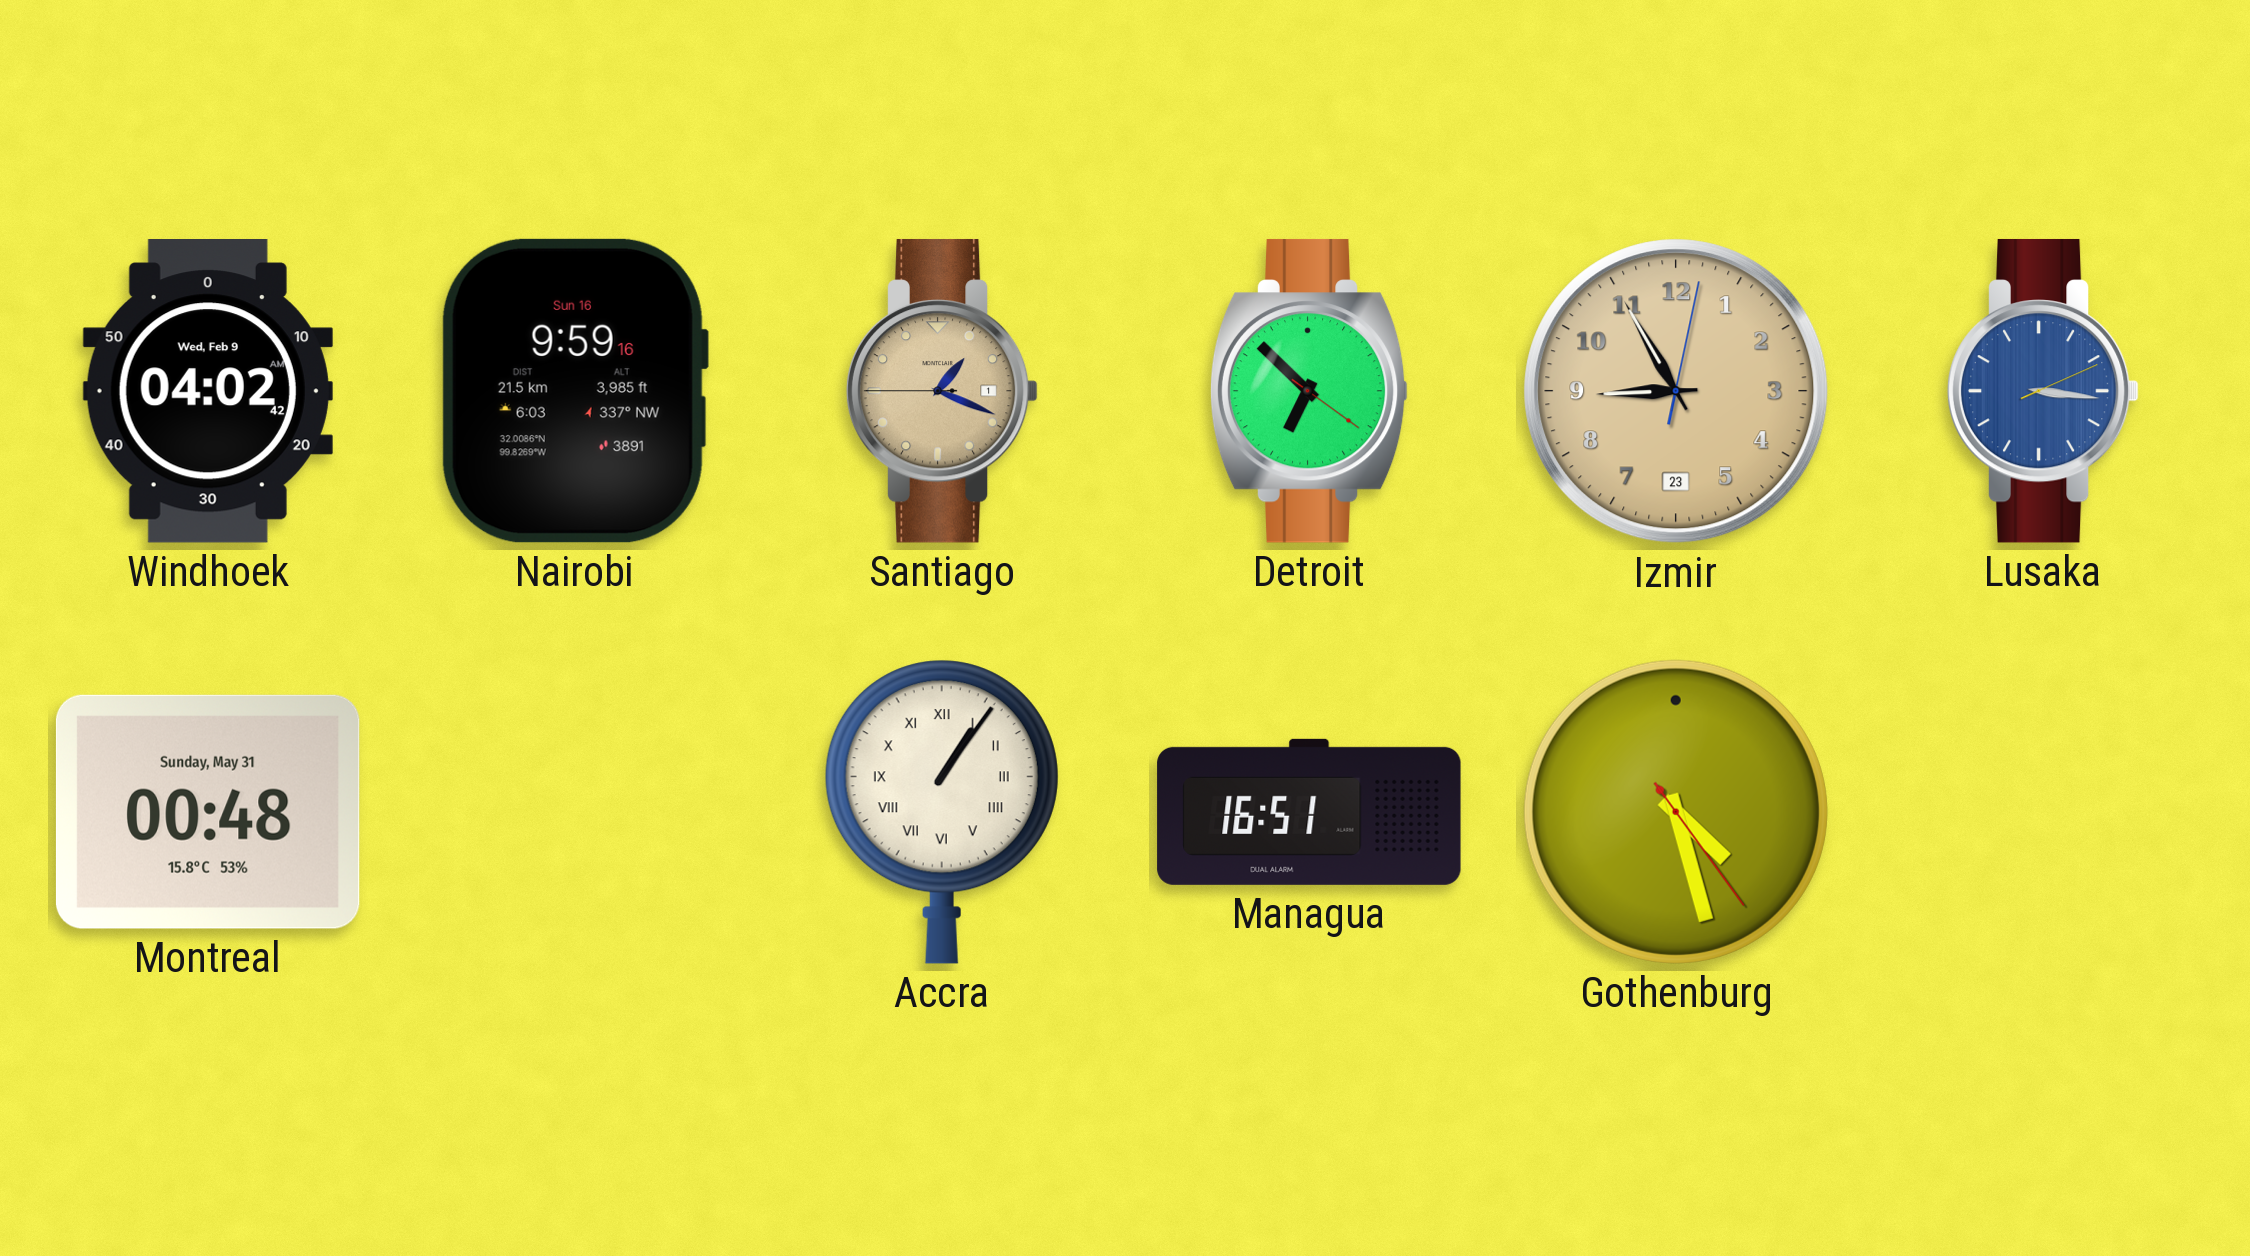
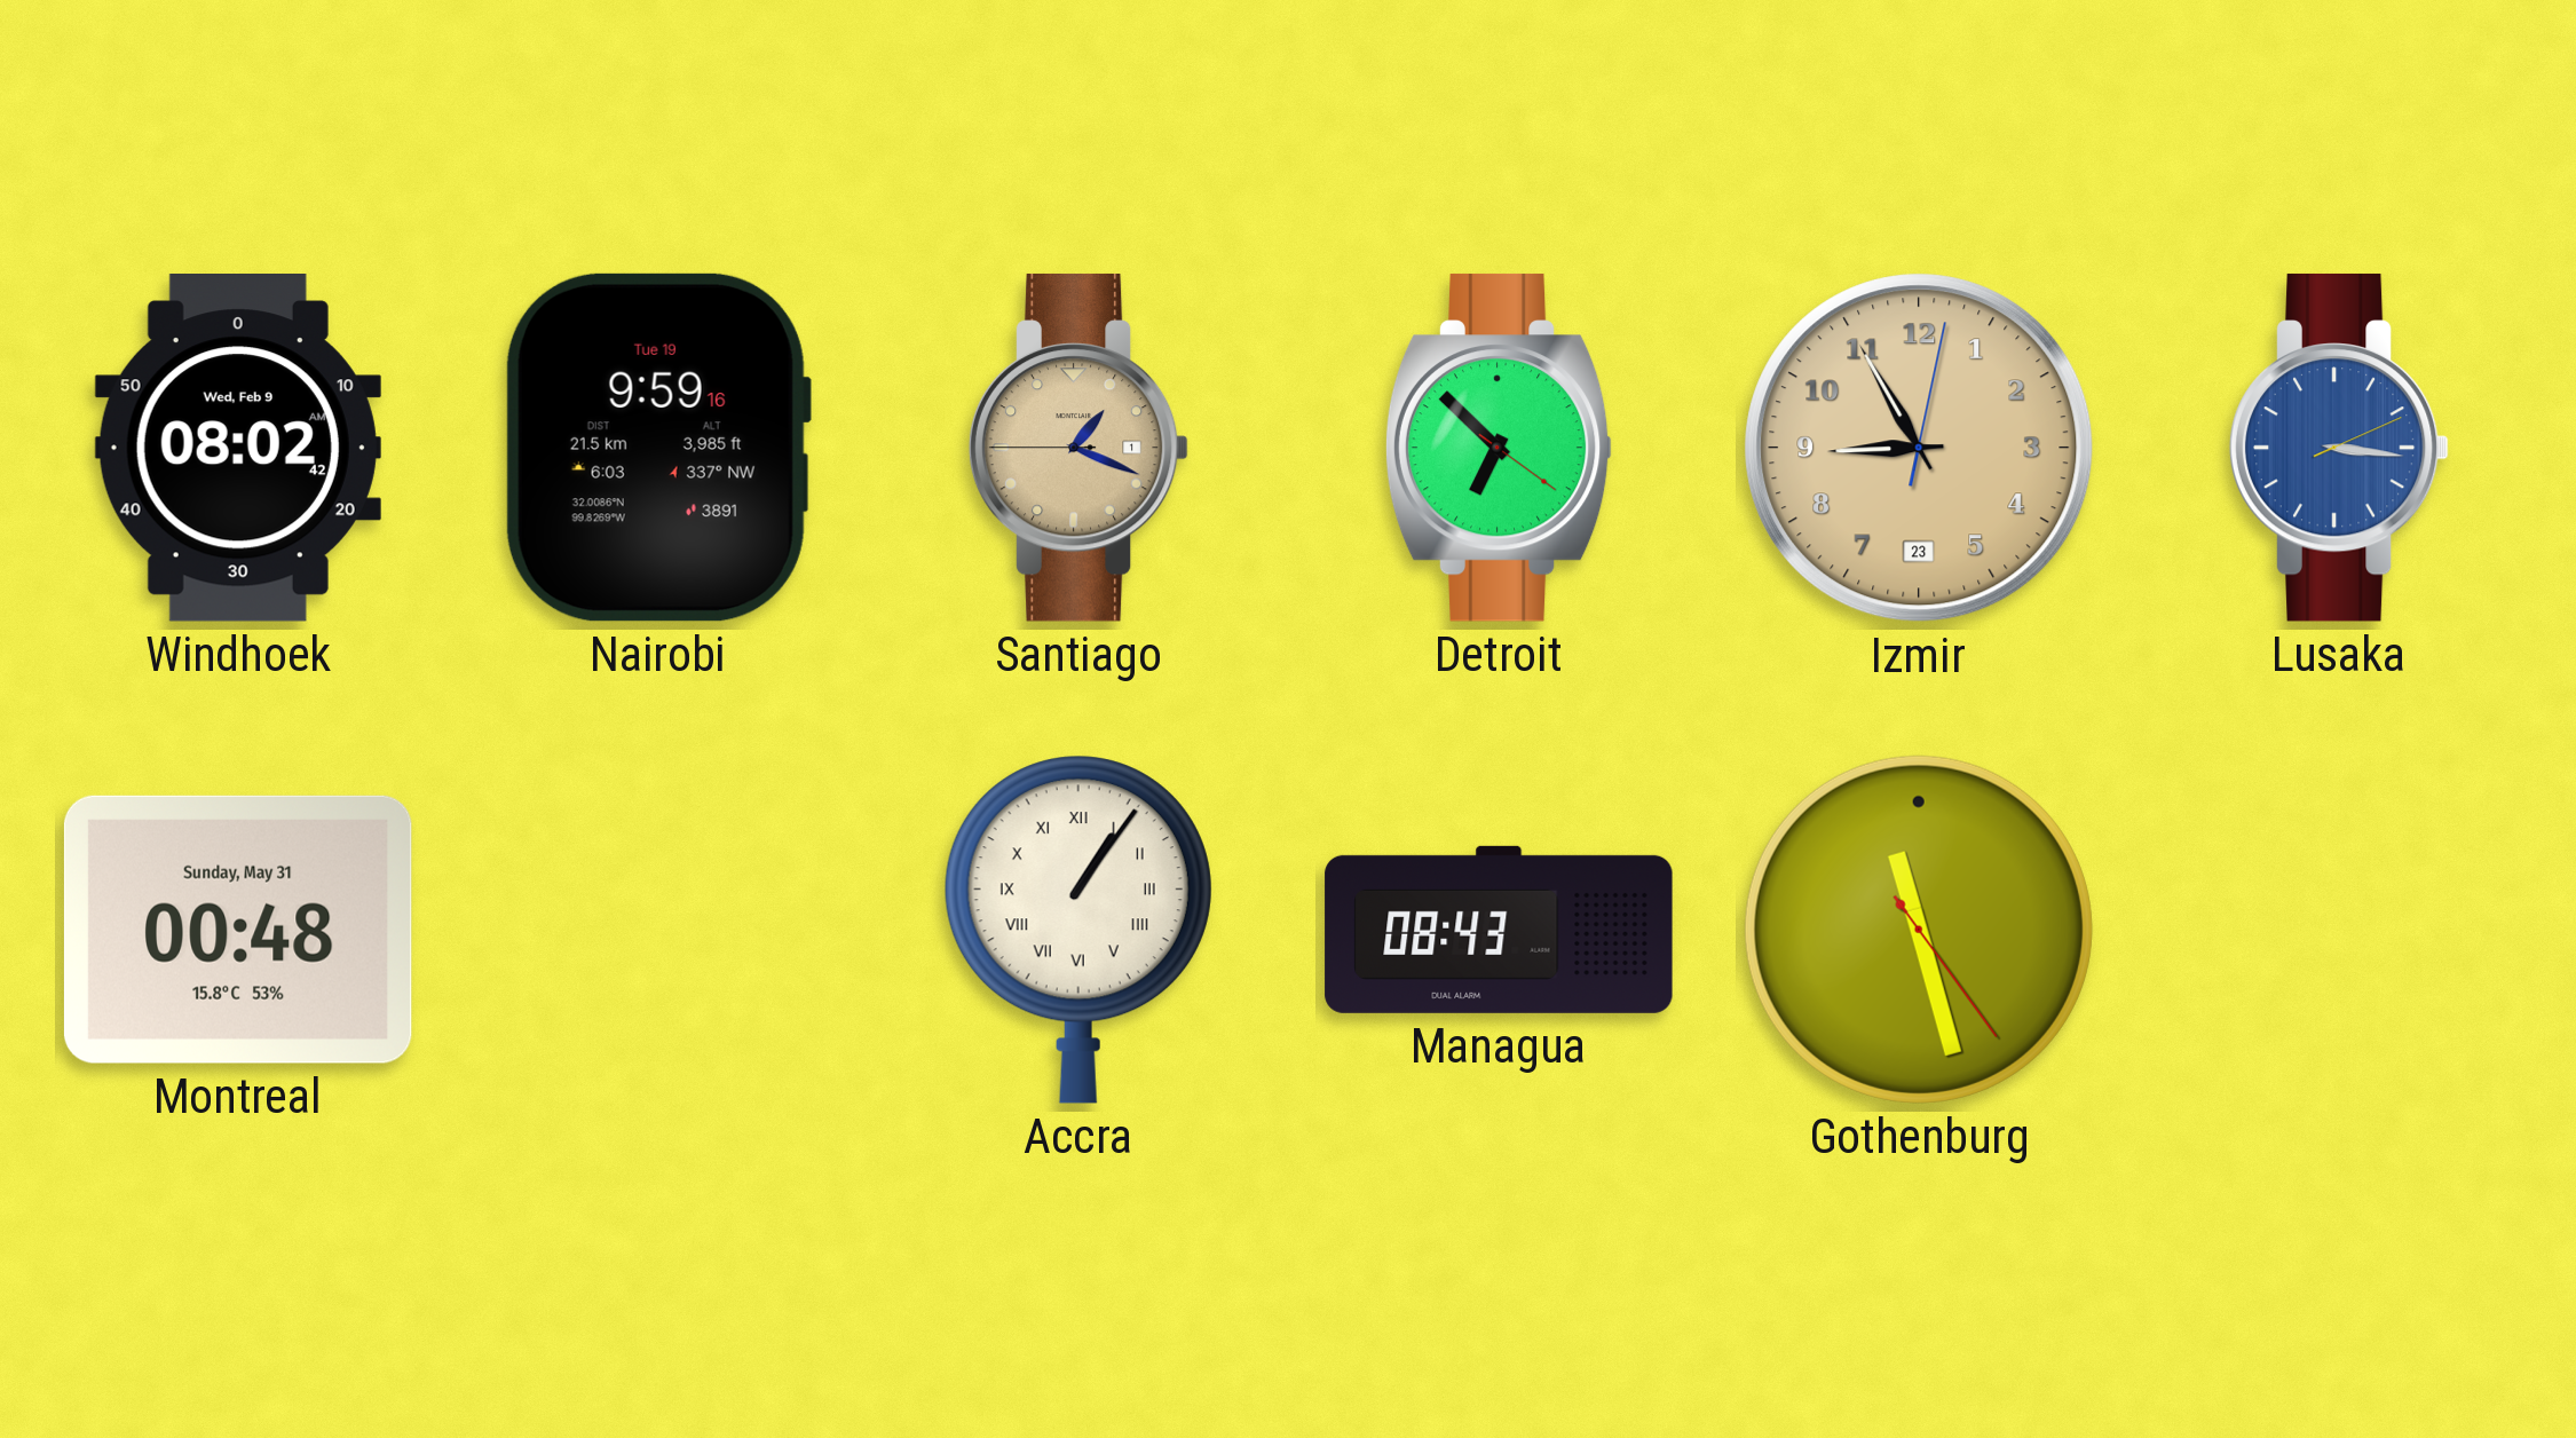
Windhoek: 04:02 -> 08:02
Nairobi date: Sun 16 -> Tue 19
Managua: 16:51 -> 08:43
Gothenburg: 4:27 -> 11:27
